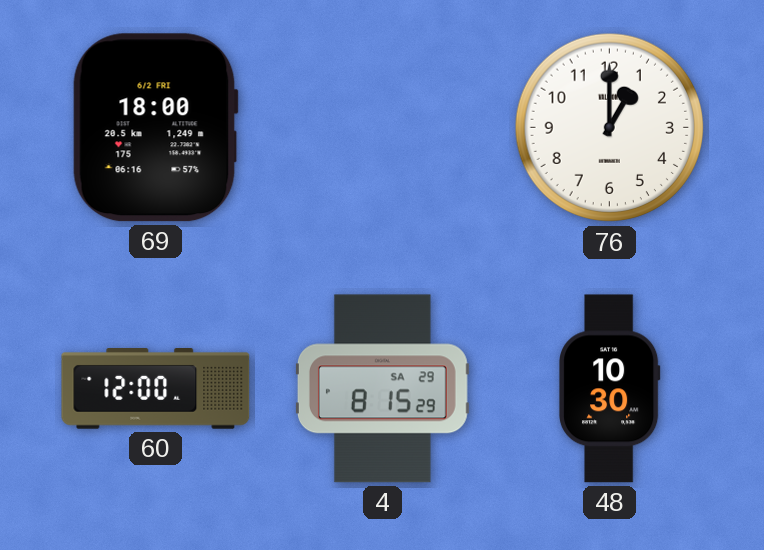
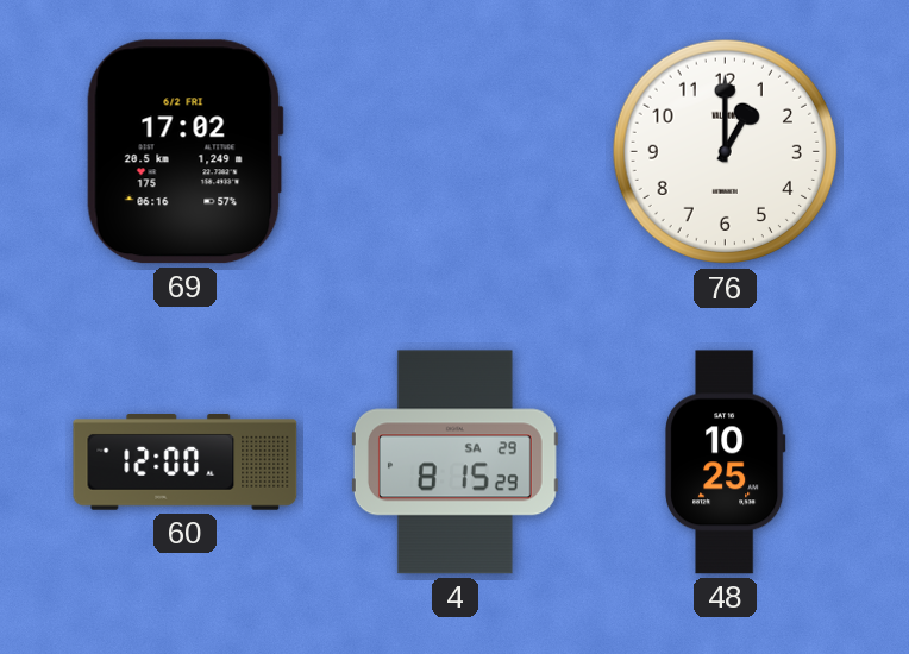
69: 18:00 -> 17:02
48: 10:30 -> 10:25
